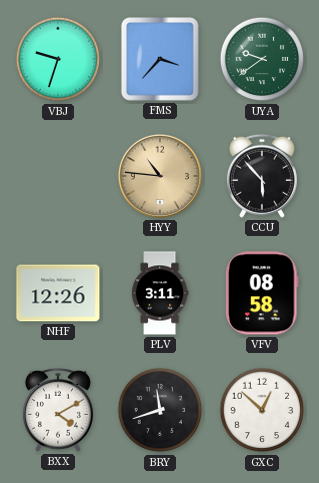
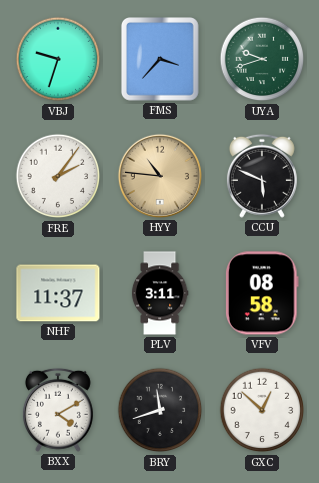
UYA: 9:39 -> 9:42
FRE: none -> 2:06
CCU: 5:53 -> 5:49
NHF: 12:26 -> 11:37
